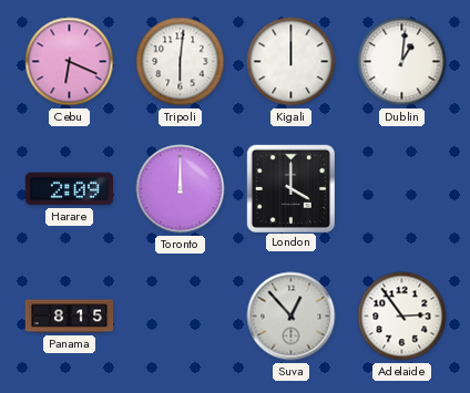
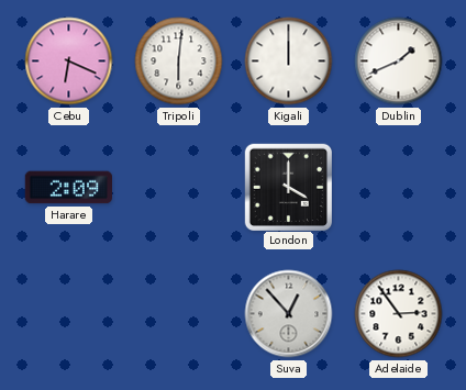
Dublin: 1:01 -> 1:41
Toronto: 12:00 -> none
Panama: 8:15 -> none
